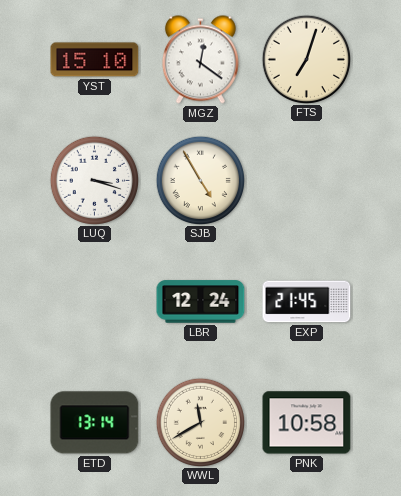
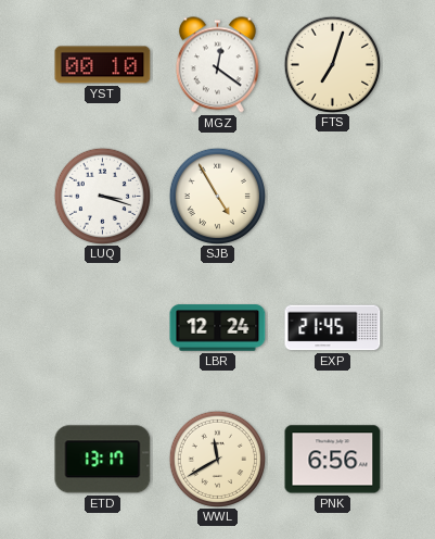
YST: 15:10 -> 00:10
ETD: 13:14 -> 13:17
PNK: 10:58 -> 6:56
